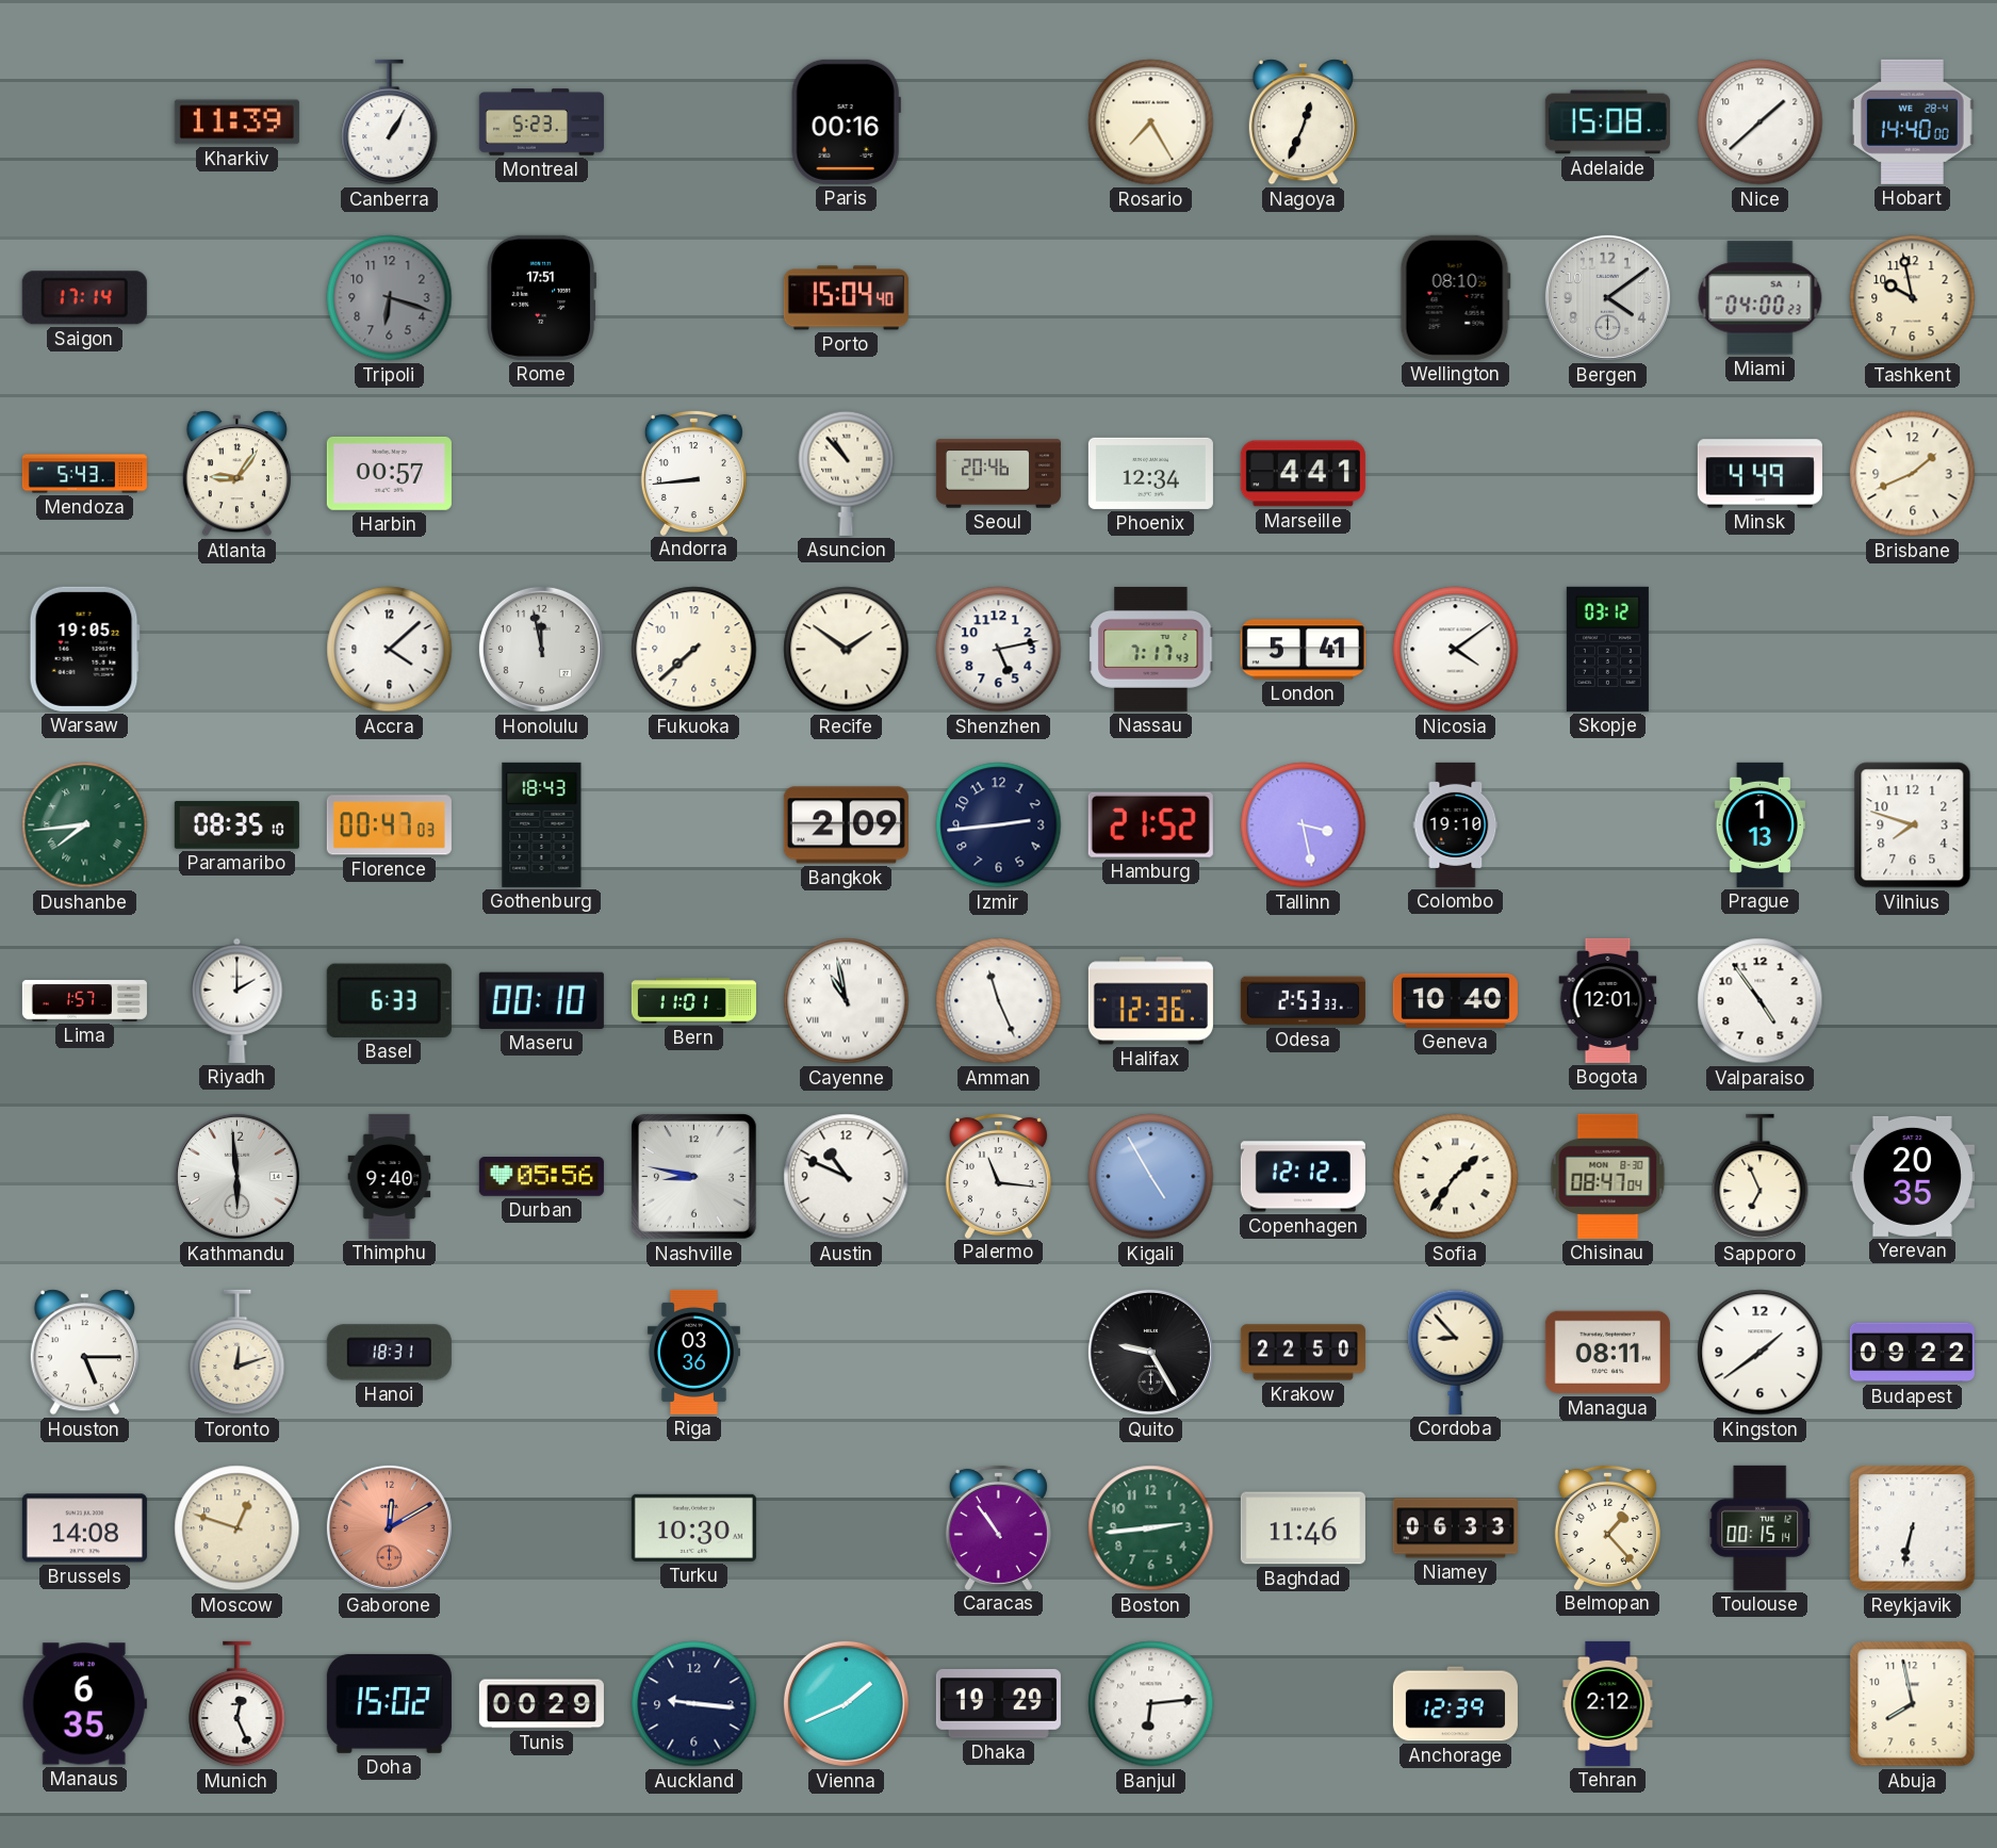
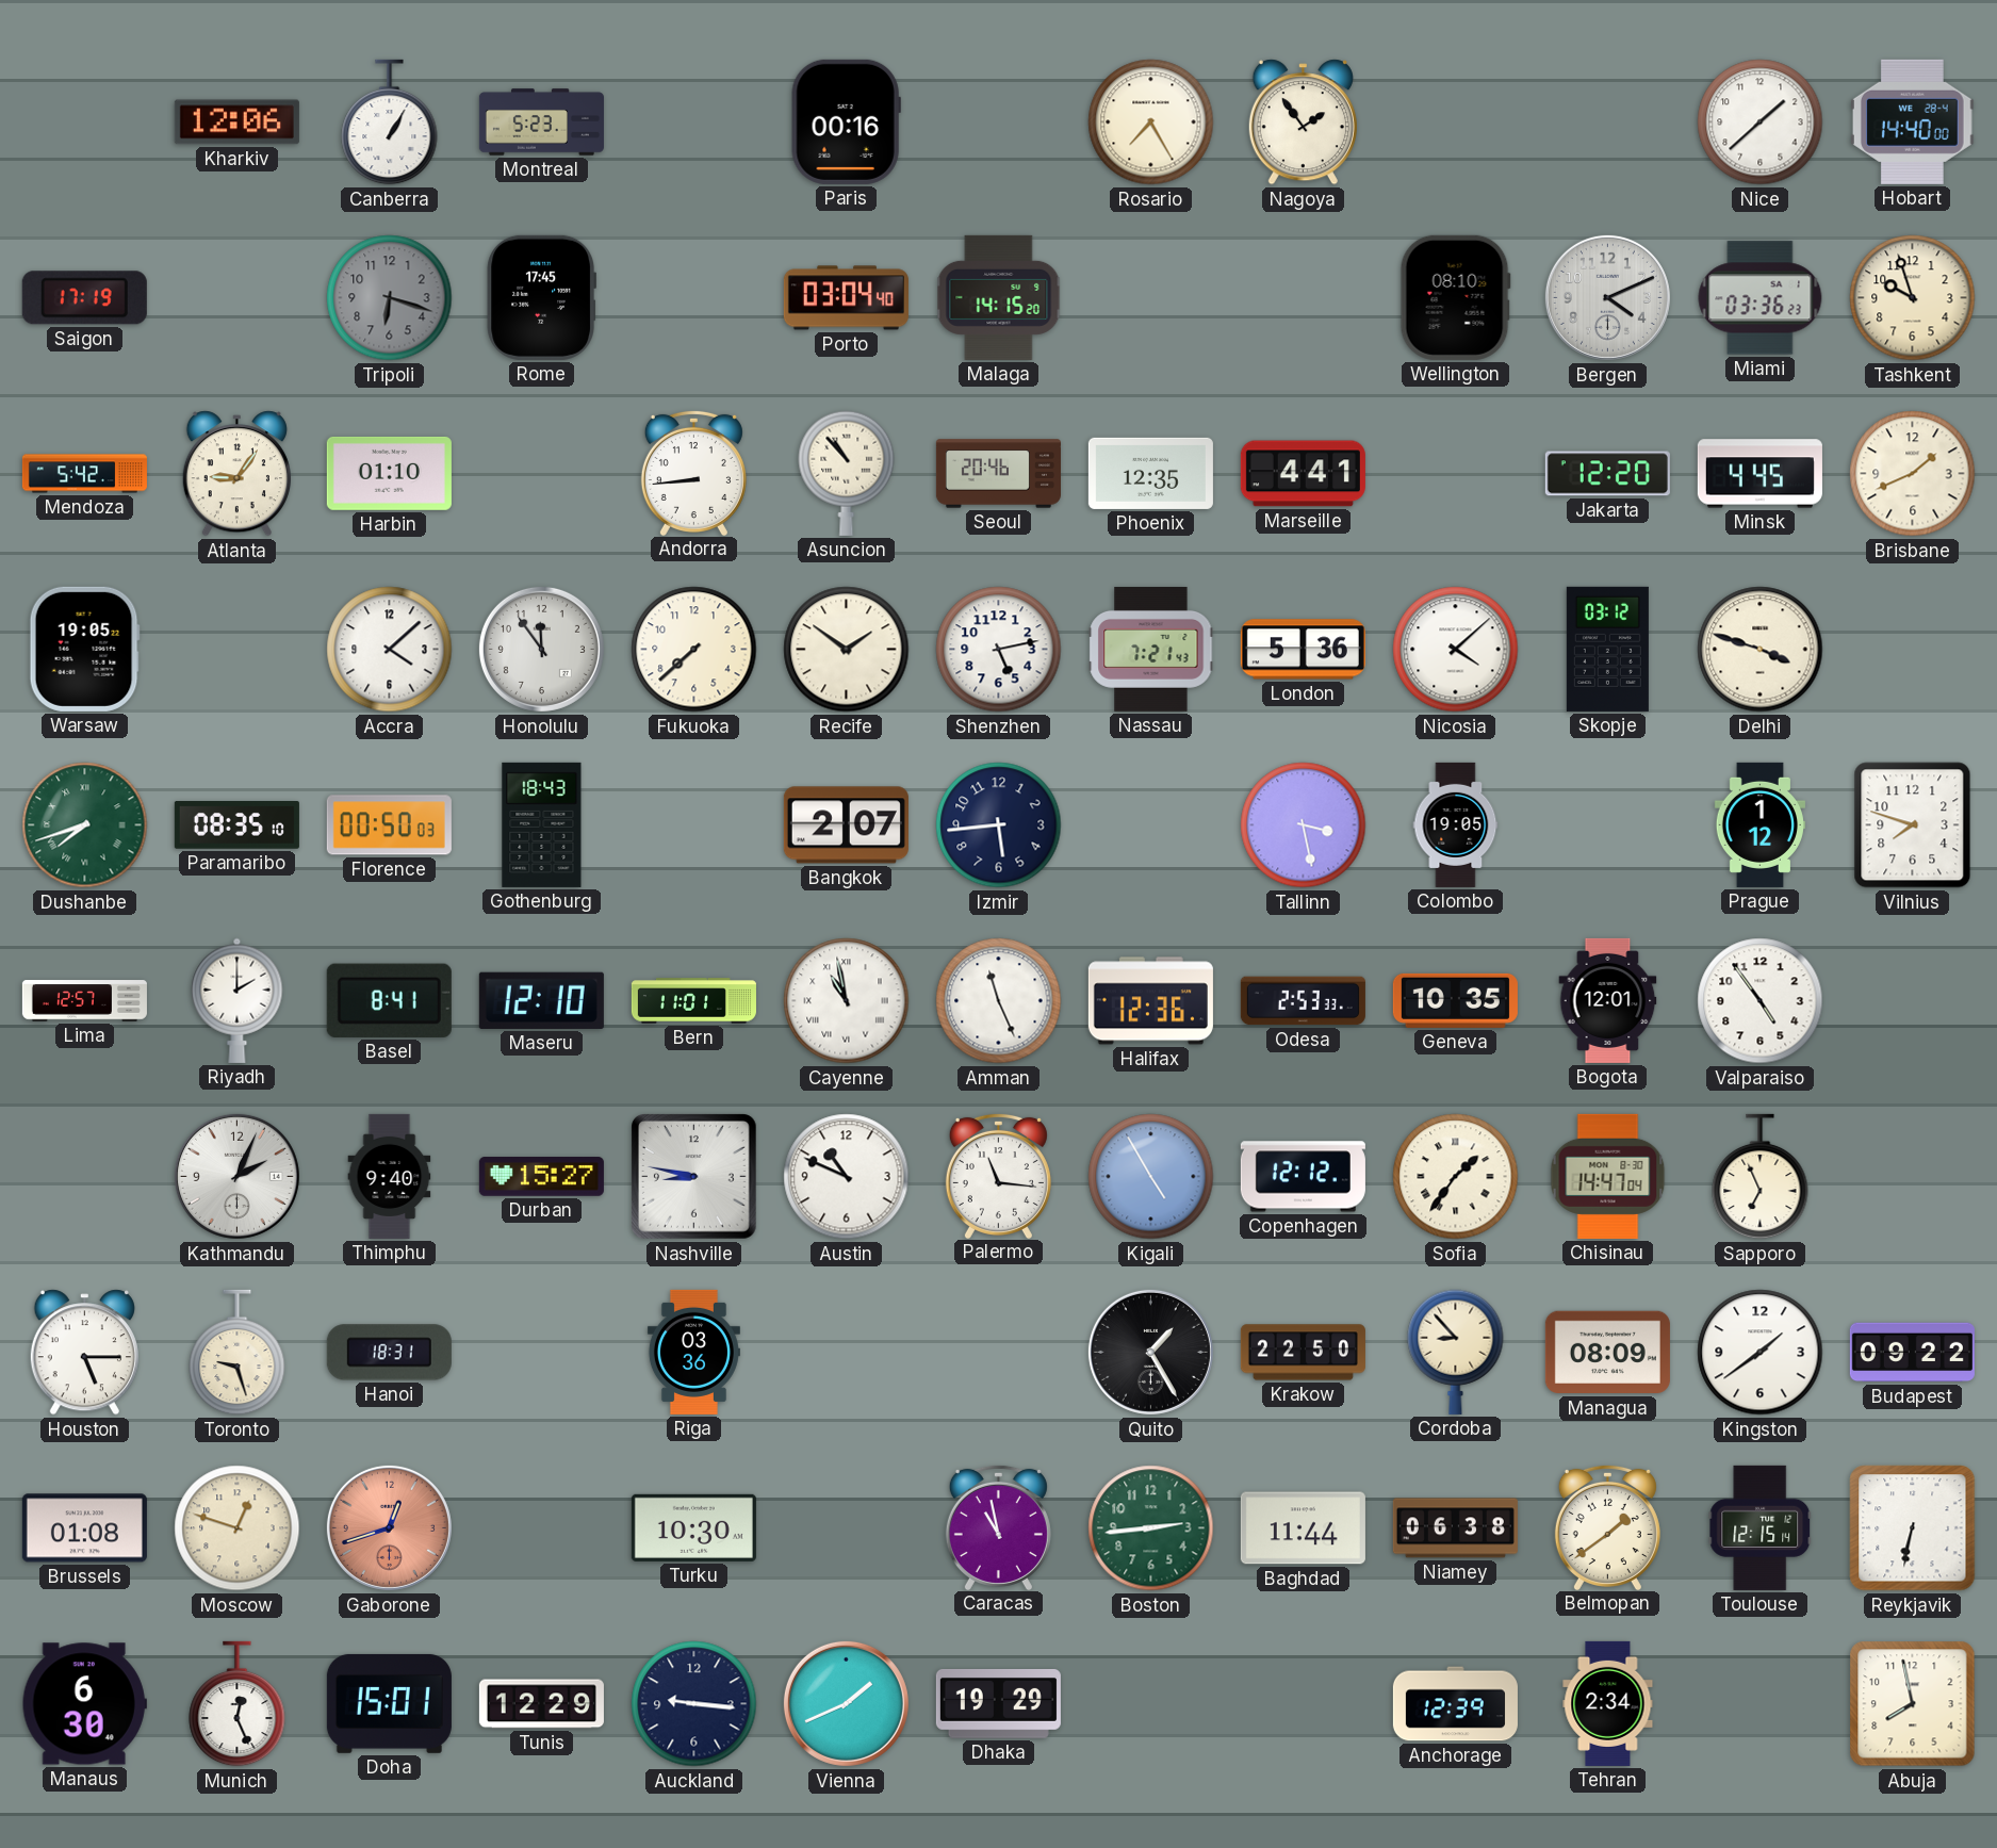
Kharkiv: 11:39 -> 12:06
Nagoya: 12:34 -> 1:54
Adelaide: 15:08 -> none
Saigon: 17:14 -> 17:19
Rome: 17:51 -> 17:45
Porto: 15:04 -> 03:04
Malaga: none -> 14:15
Bergen: 4:09 -> 4:11
Miami: 04:00 -> 03:36
Tashkent: 9:58 -> 9:57
Mendoza: 5:43 -> 5:42
Harbin: 00:57 -> 01:10
Phoenix: 12:34 -> 12:35
Jakarta: none -> 12:20
Minsk: 4:49 -> 4:45
Honolulu: 11:58 -> 11:54
Nassau: 7:17 -> 7:21
London: 5:41 -> 5:36
Nicosia: 4:09 -> 4:08
Delhi: none -> 3:48
Dushanbe: 7:44 -> 7:42
Florence: 00:47 -> 00:50
Bangkok: 2:09 -> 2:07
Izmir: 2:44 -> 5:44
Hamburg: 21:52 -> none
Colombo: 19:10 -> 19:05
Prague: 1:13 -> 1:12
Lima: 1:57 -> 12:57
Basel: 6:33 -> 8:41
Maseru: 00:10 -> 12:10
Geneva: 10:40 -> 10:35
Kathmandu: 5:59 -> 2:04
Durban: 05:56 -> 15:27
Chisinau: 08:47 -> 14:47
Yerevan: 20:35 -> none
Toronto: 12:12 -> 9:27
Quito: 9:25 -> 1:25
Managua: 08:11 -> 08:09
Brussels: 14:08 -> 01:08
Gaborone: 12:10 -> 12:42
Caracas: 10:54 -> 10:58
Baghdad: 11:46 -> 11:44
Niamey: 06:33 -> 06:38
Belmopan: 1:23 -> 1:39
Toulouse: 00:15 -> 12:15
Manaus: 6:35 -> 6:30
Doha: 15:02 -> 15:01
Tunis: 00:29 -> 12:29
Banjul: 6:14 -> none
Tehran: 2:12 -> 2:34
